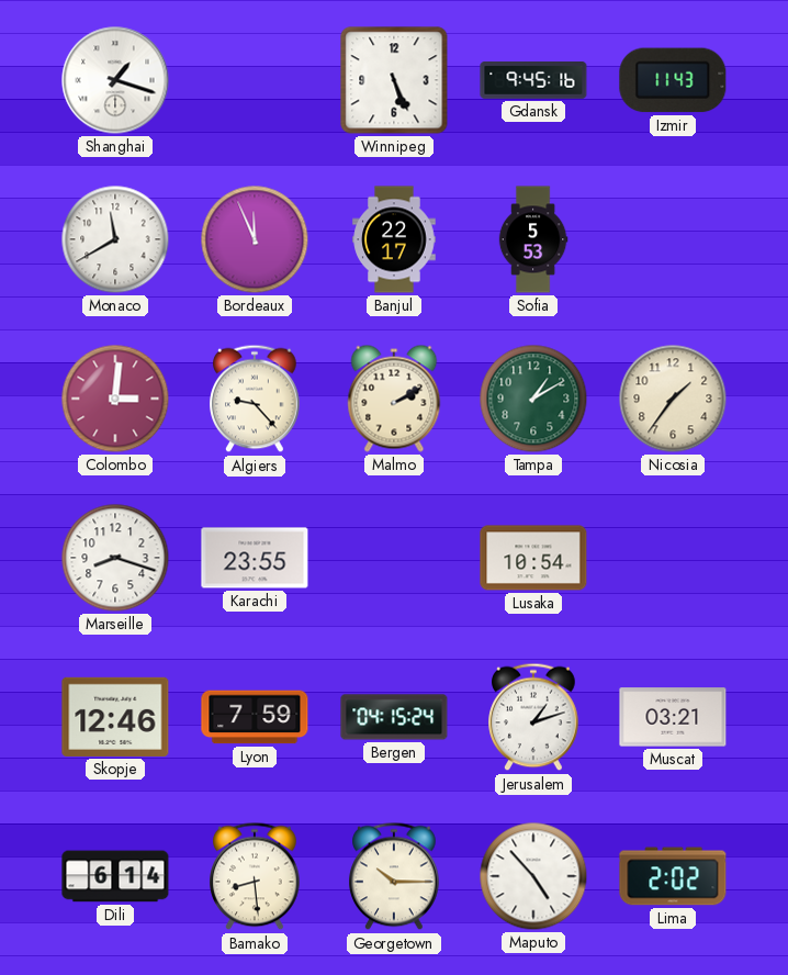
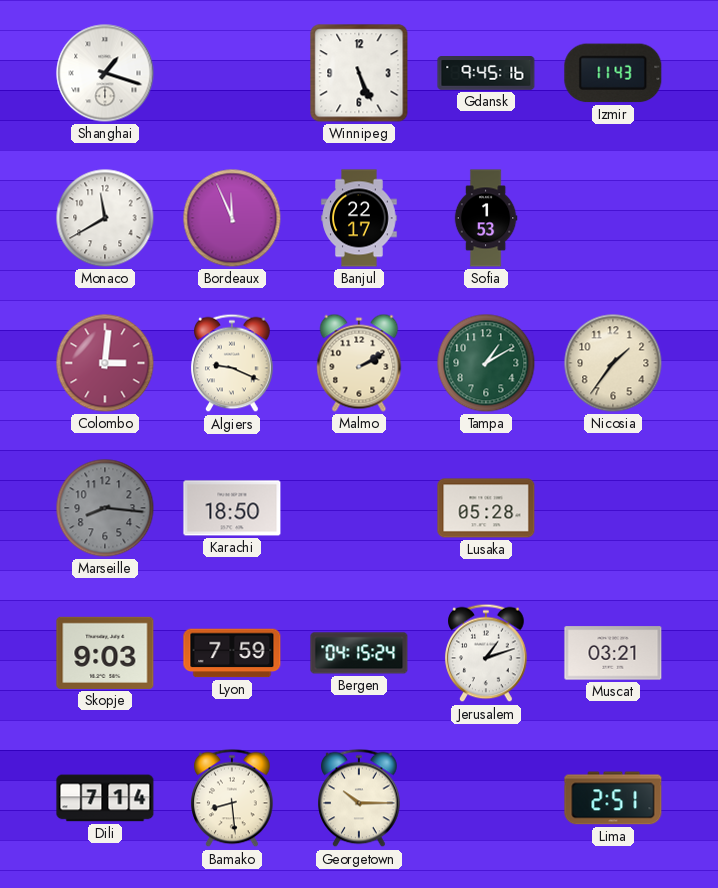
Sofia: 5:53 -> 1:53
Algiers: 9:23 -> 9:19
Marseille: 8:18 -> 8:16
Marseille dial: white -> grey
Karachi: 23:55 -> 18:50
Lusaka: 10:54 -> 05:28
Skopje: 12:46 -> 9:03
Dili: 6:14 -> 7:14
Maputo: 4:53 -> none
Lima: 2:02 -> 2:51
